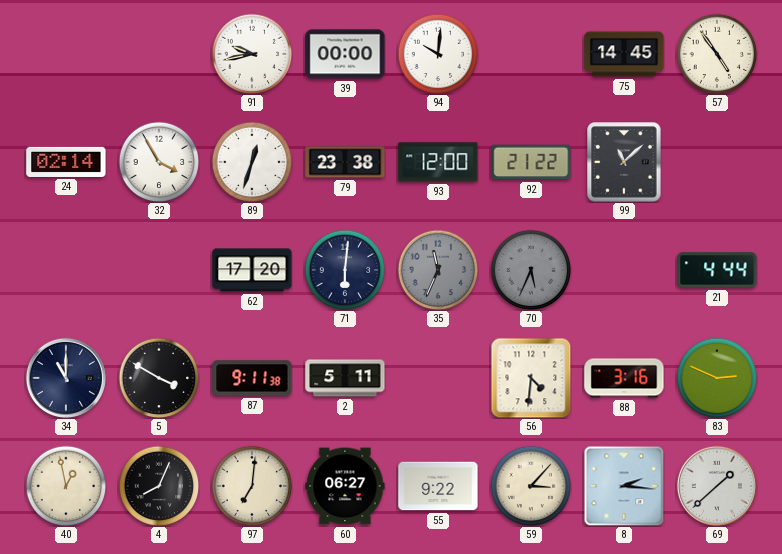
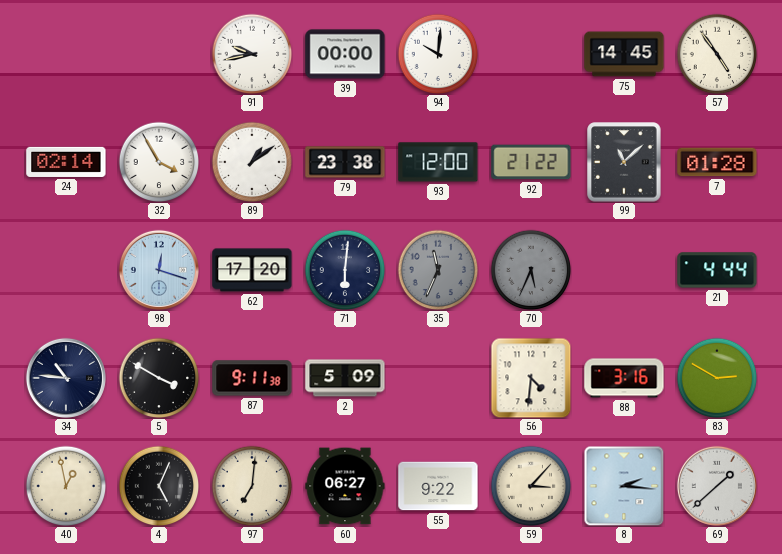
89: 12:33 -> 1:09
7: none -> 01:28
98: none -> 12:18
34: 11:00 -> 10:46
2: 5:11 -> 5:09
83: 2:49 -> 2:50
4: 8:04 -> 5:04
